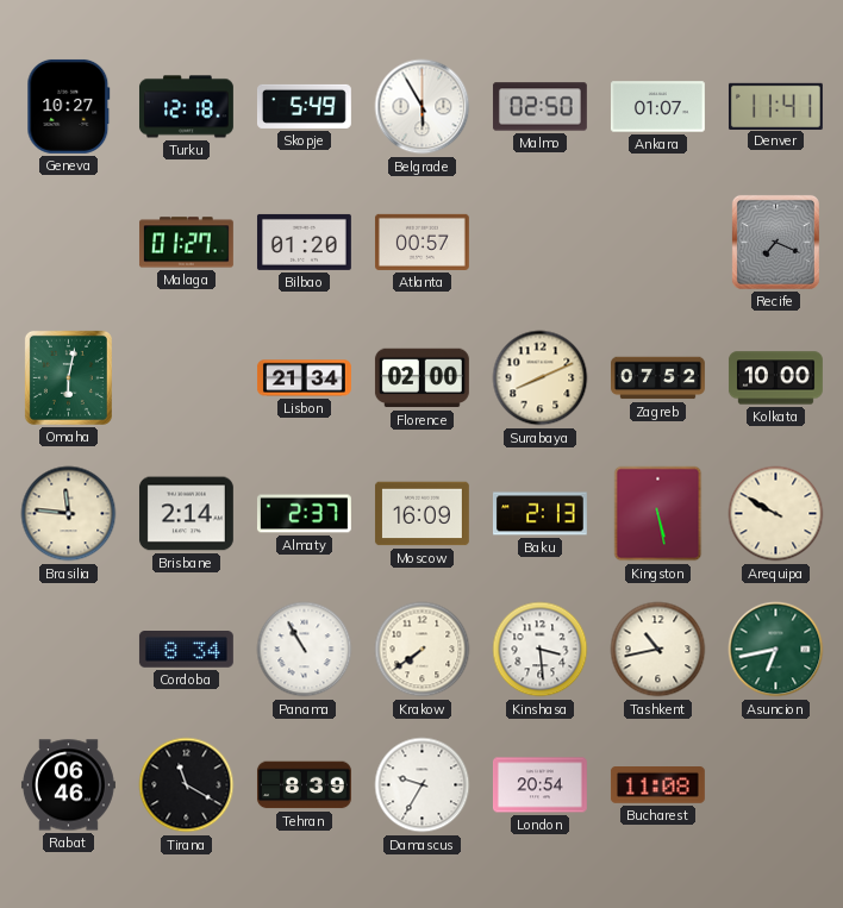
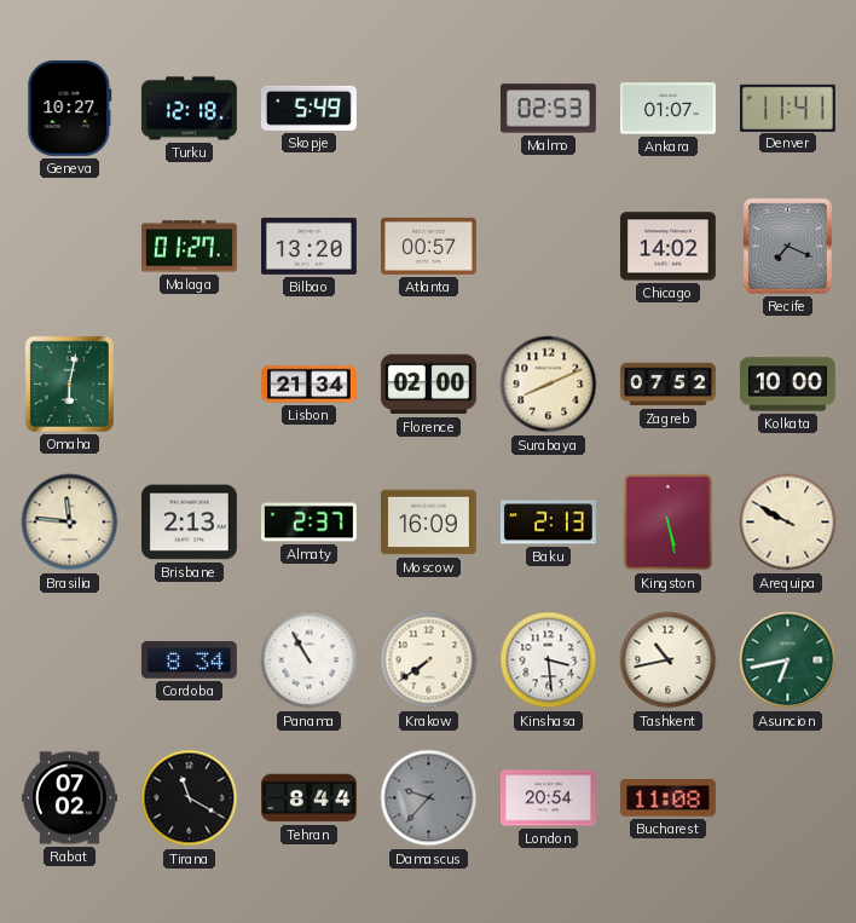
Belgrade: 5:55 -> none
Malmo: 02:50 -> 02:53
Bilbao: 01:20 -> 13:20
Chicago: none -> 14:02
Brisbane: 2:14 -> 2:13
Rabat: 06:46 -> 07:02
Tehran: 8:39 -> 8:44
Damascus: 9:35 -> 9:37
Damascus dial: white -> grey
